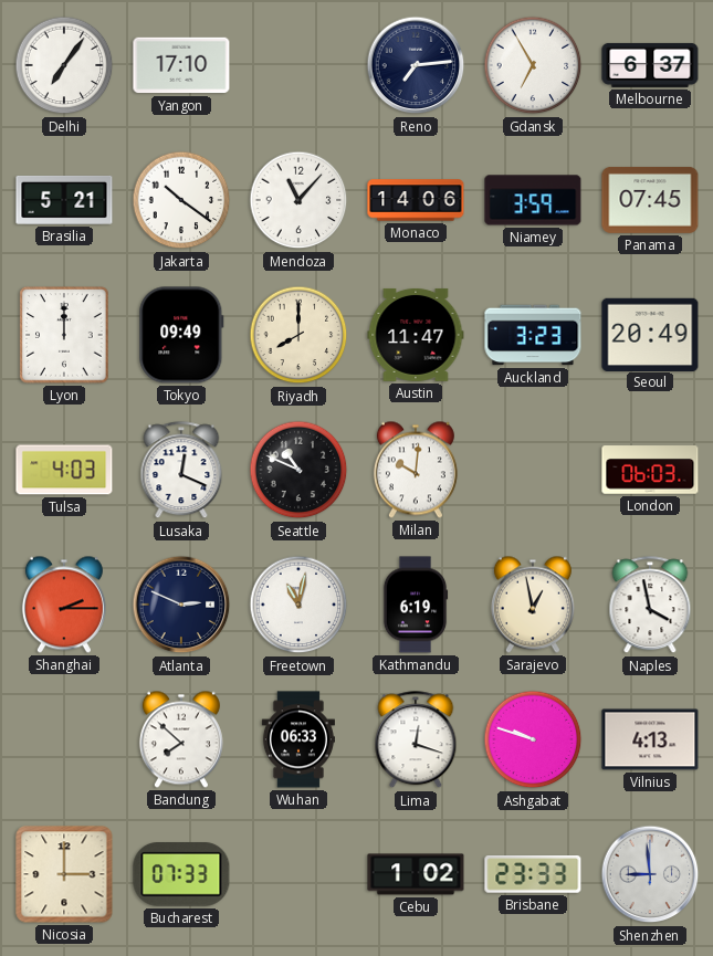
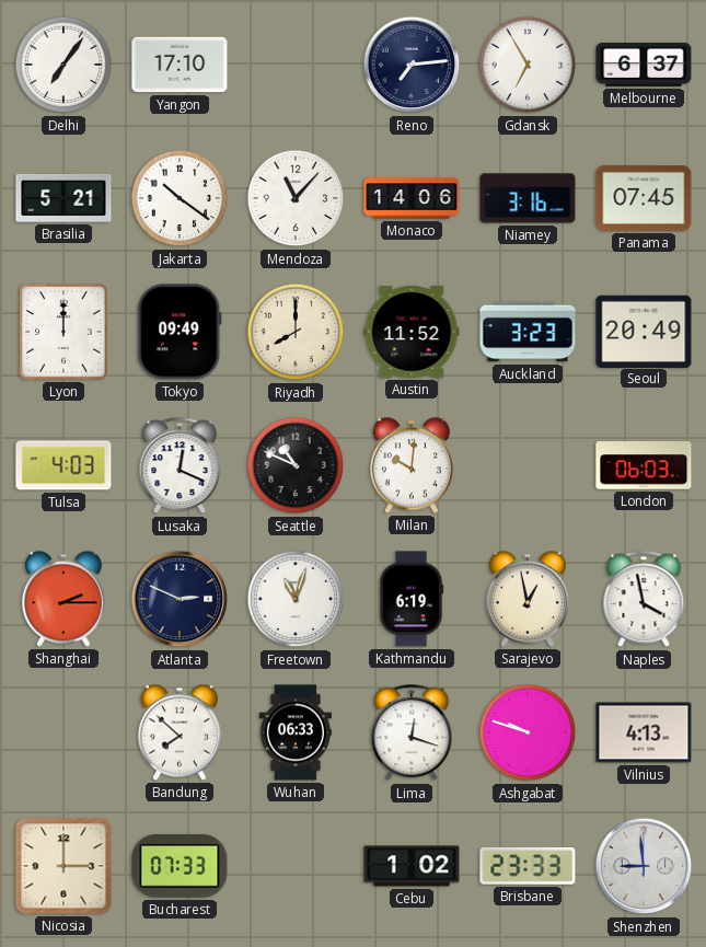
Niamey: 3:59 -> 3:16
Austin: 11:47 -> 11:52
Freetown: 11:02 -> 11:03
